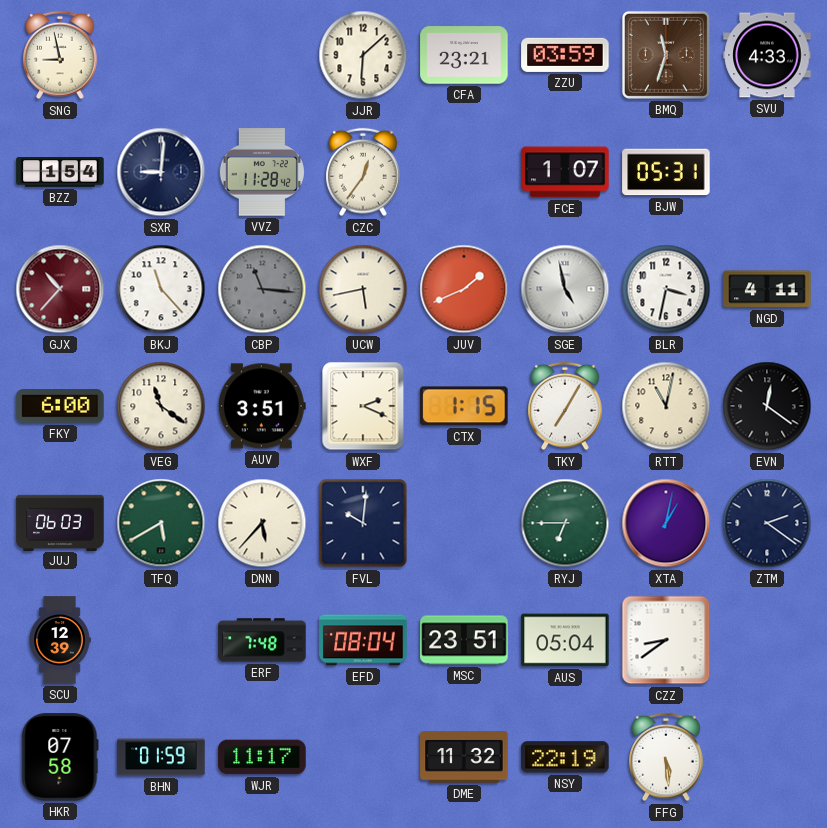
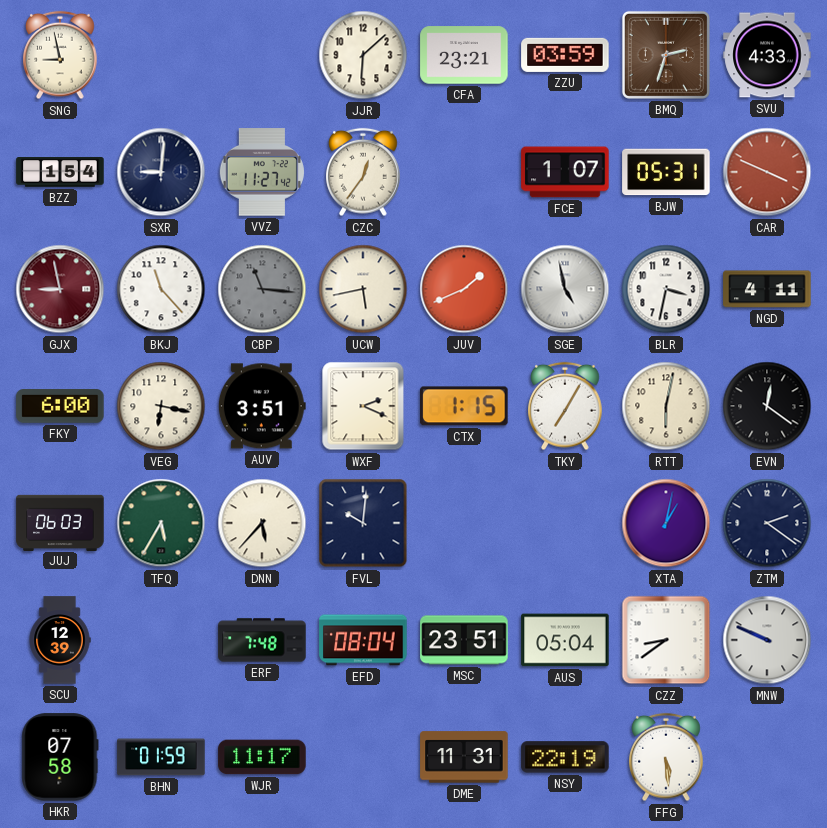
BMQ: 11:33 -> 2:33
VVZ: 11:28 -> 11:27
CAR: none -> 3:49
GJX: 10:37 -> 8:58
VEG: 11:21 -> 6:17
RTT: 11:02 -> 6:02
TFQ: 5:40 -> 5:35
RYJ: 6:45 -> none
MNW: none -> 9:49
DME: 11:32 -> 11:31
